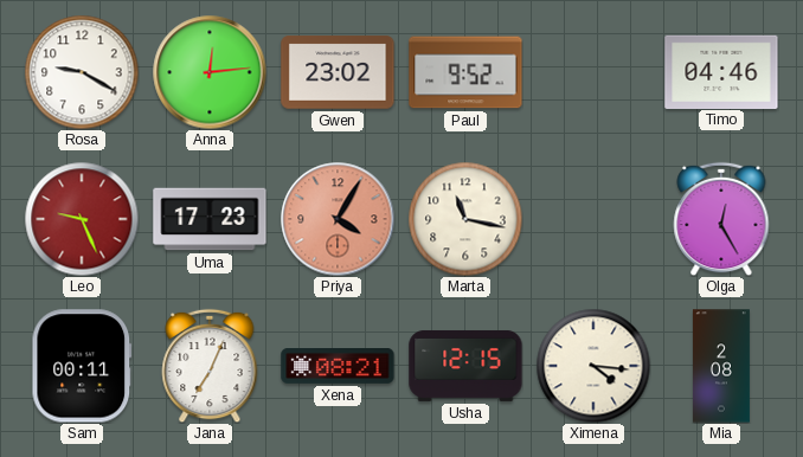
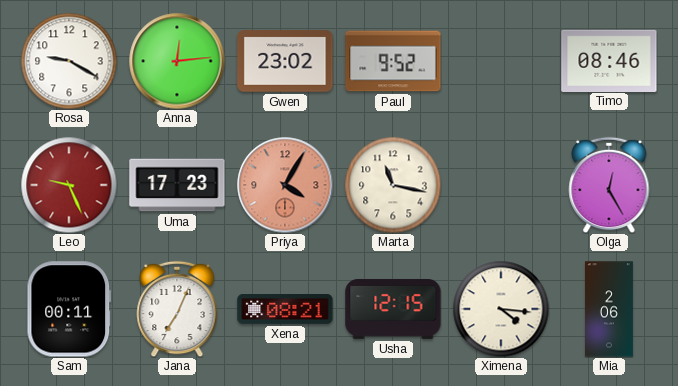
Timo: 04:46 -> 08:46
Mia: 2:08 -> 2:06
